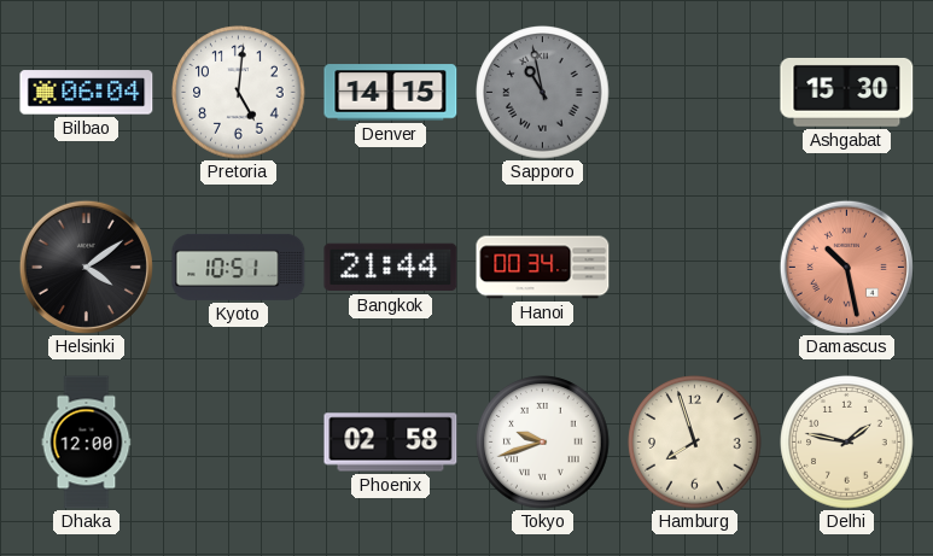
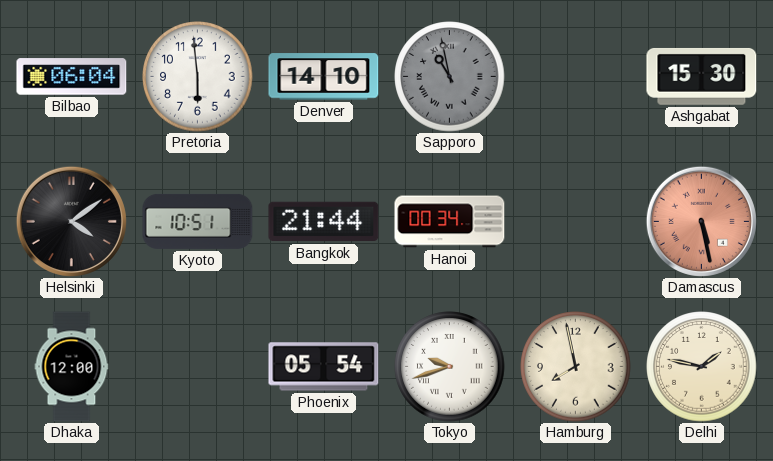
Pretoria: 5:01 -> 5:59
Denver: 14:15 -> 14:10
Damascus: 10:28 -> 5:28
Phoenix: 02:58 -> 05:54
Hamburg: 7:57 -> 7:58
